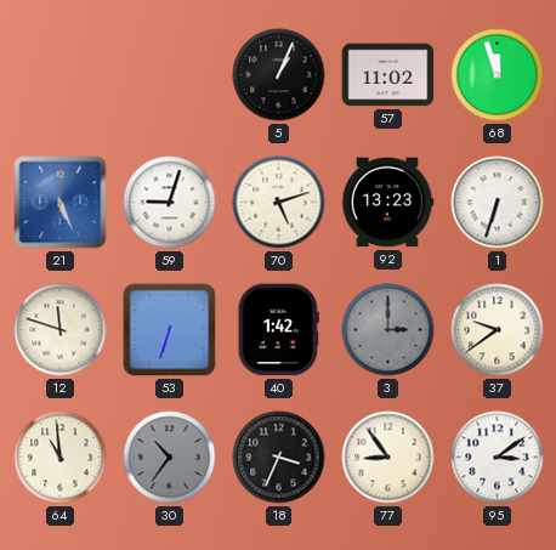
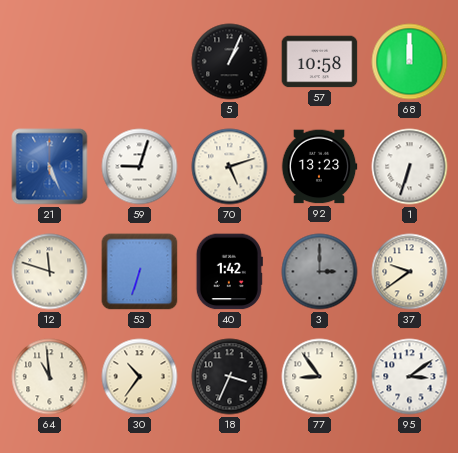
57: 11:02 -> 10:58
68: 11:57 -> 12:00
30 dial: grey -> cream
